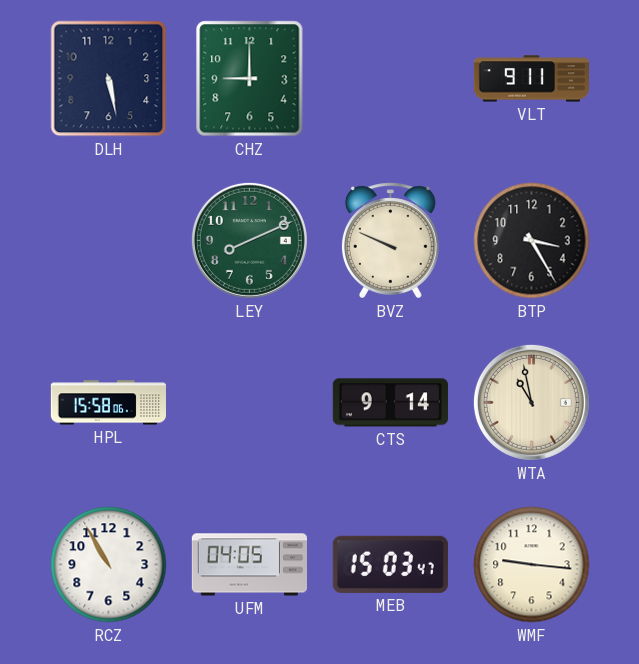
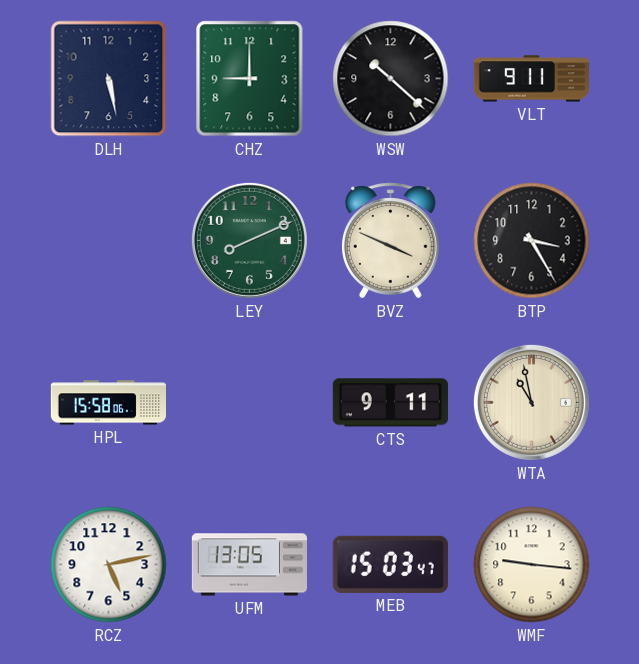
WSW: none -> 10:22
BVZ: 9:49 -> 3:49
CTS: 9:14 -> 9:11
RCZ: 10:55 -> 5:13
UFM: 04:05 -> 13:05
